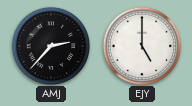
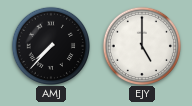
AMJ: 2:37 -> 7:37
